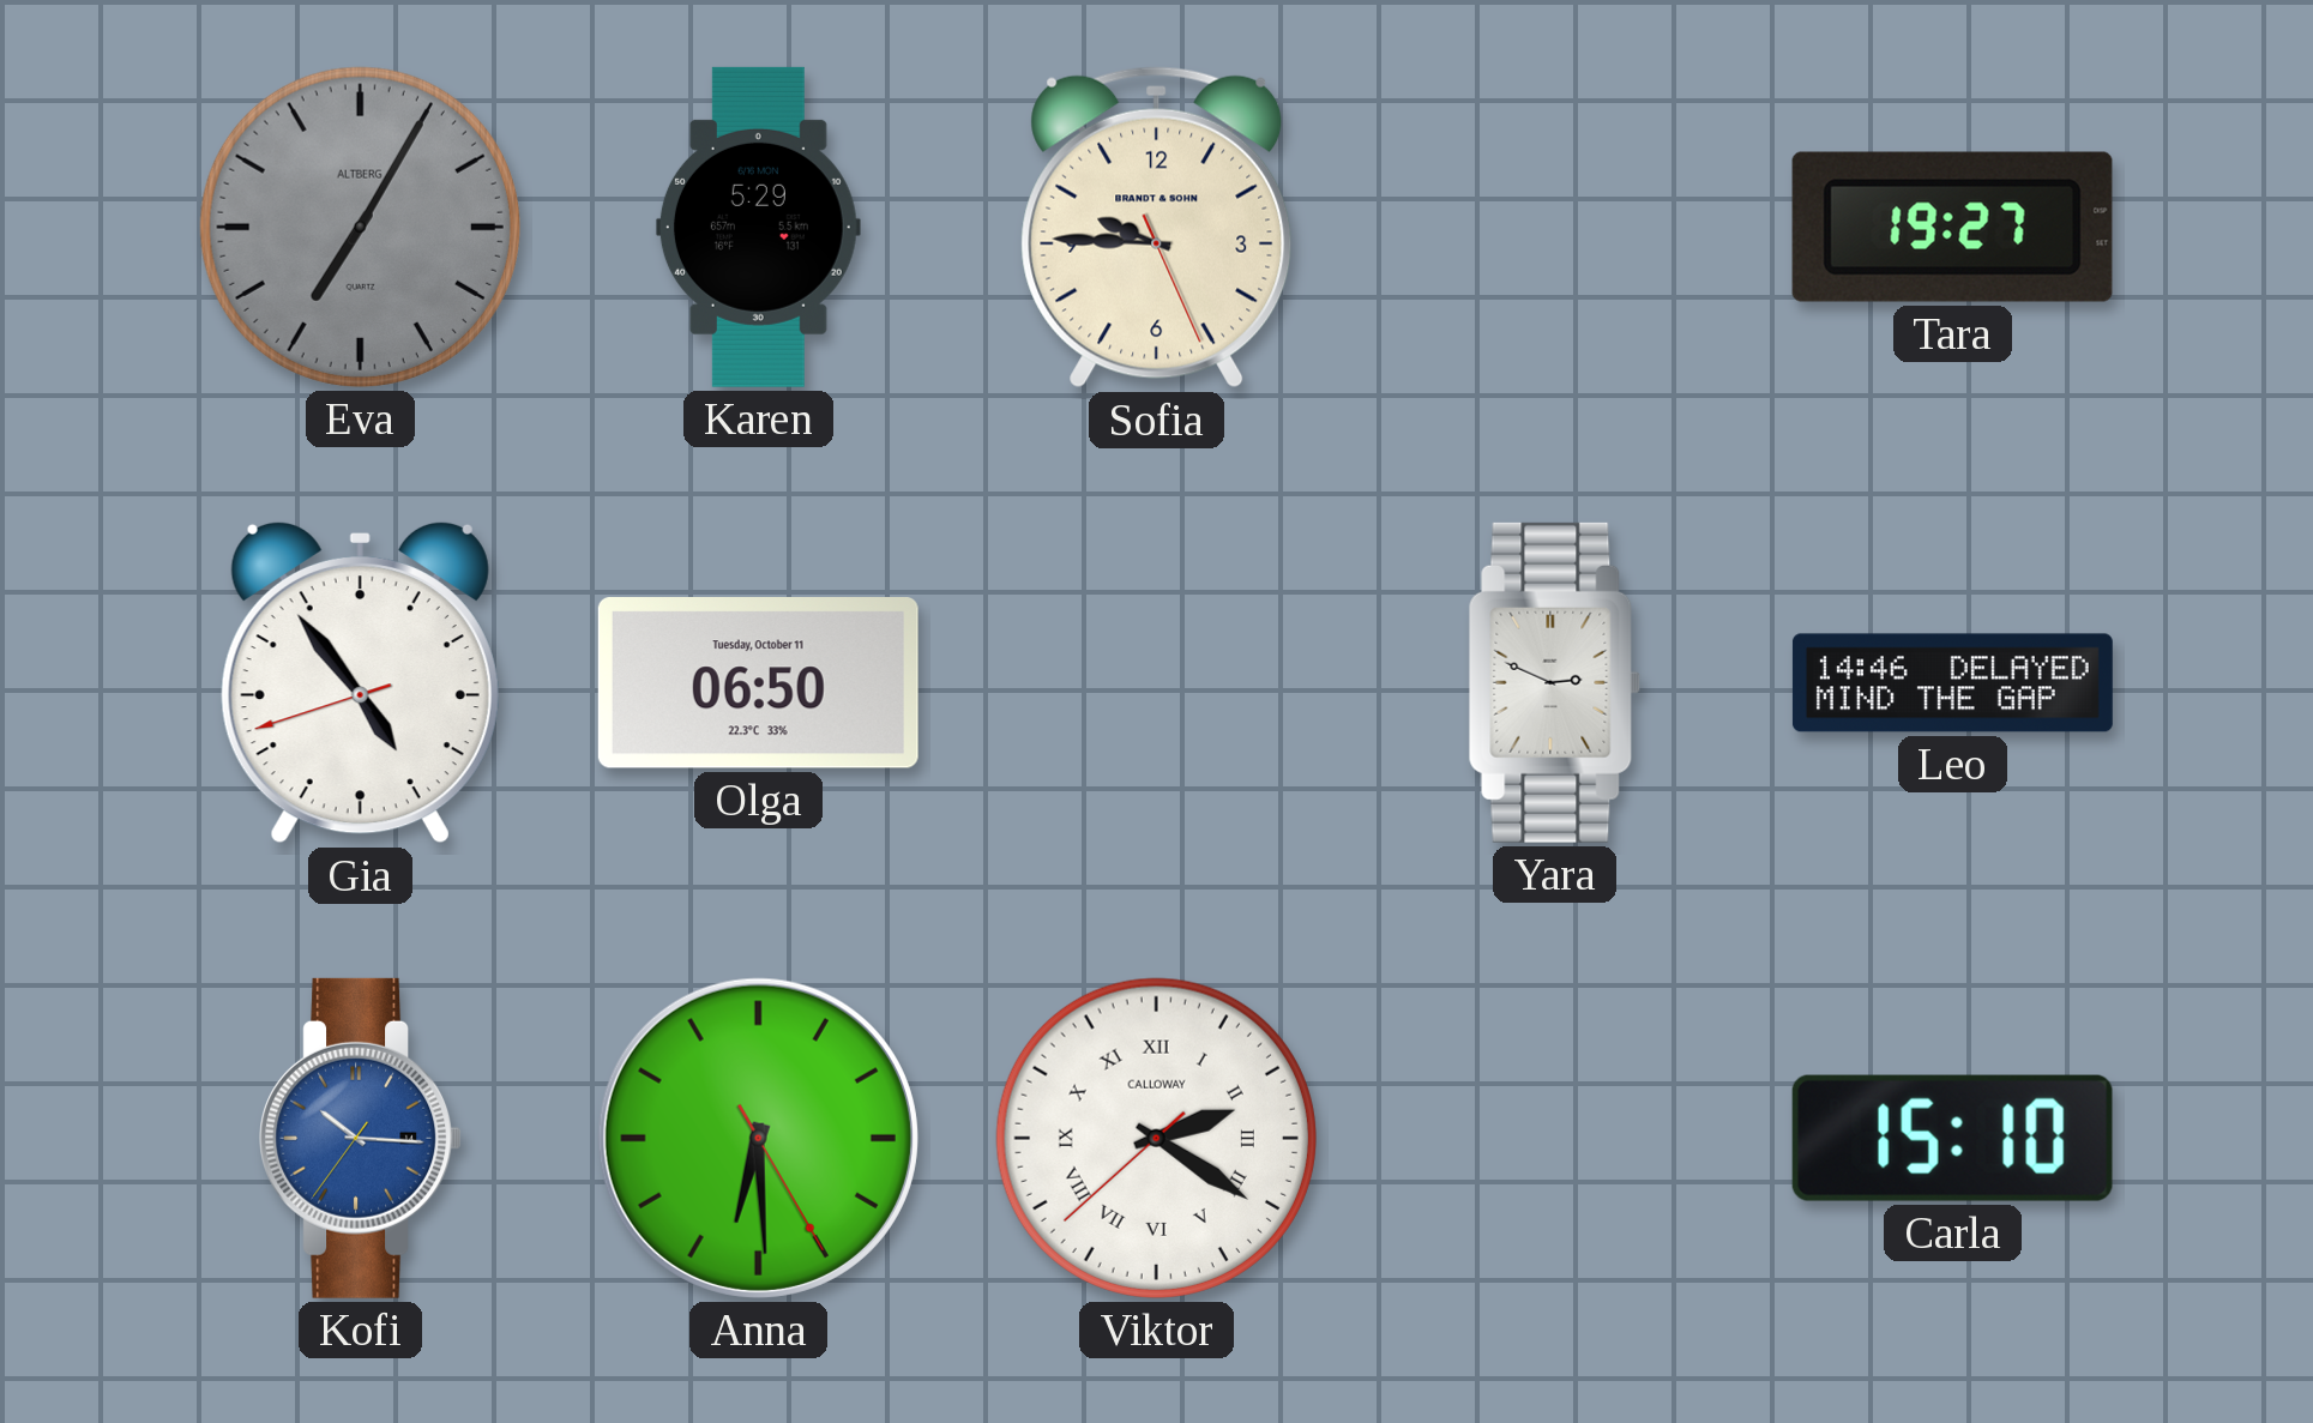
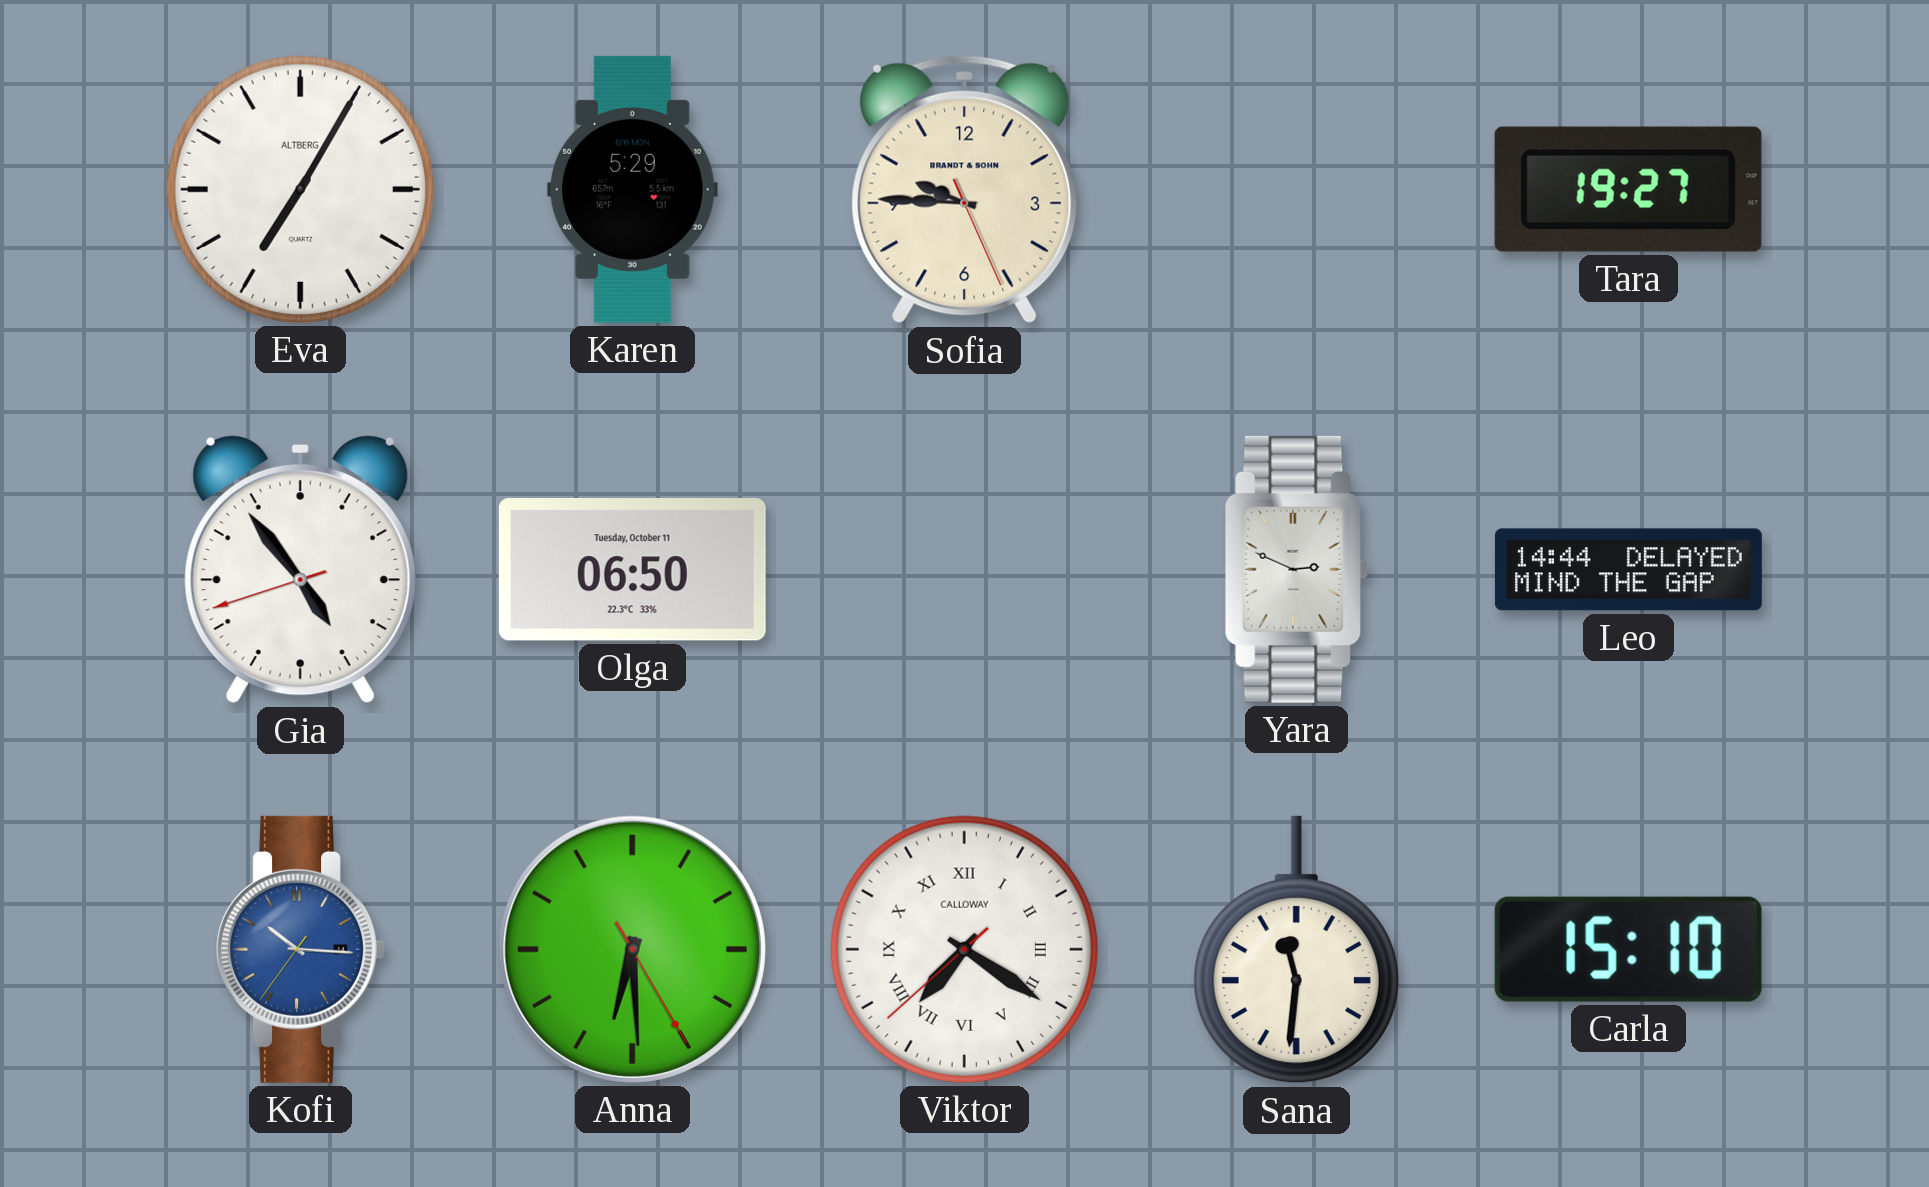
Eva dial: grey -> white
Leo: 14:46 -> 14:44
Viktor: 2:20 -> 7:20
Sana: none -> 11:31
